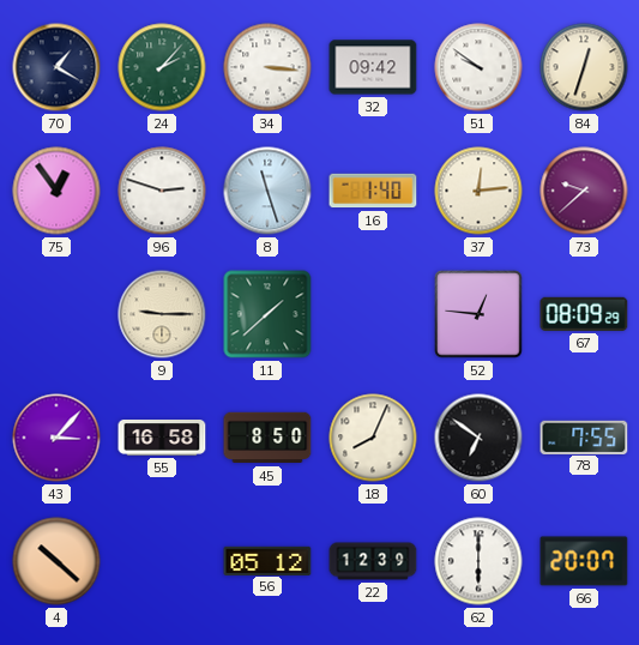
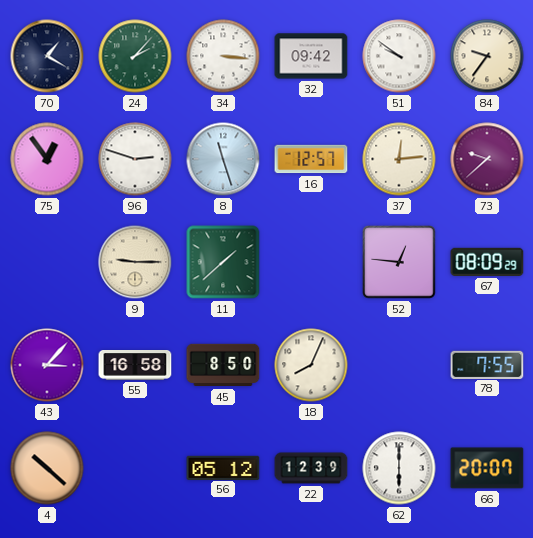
84: 12:33 -> 9:36
16: 1:40 -> 12:57
60: 6:51 -> none
